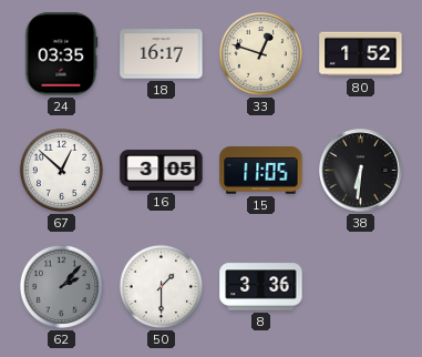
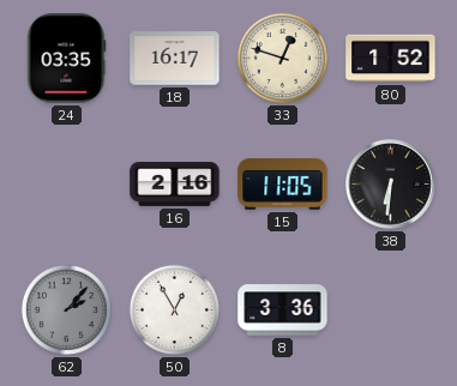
67: 12:52 -> none
16: 3:05 -> 2:16
50: 1:30 -> 12:55
